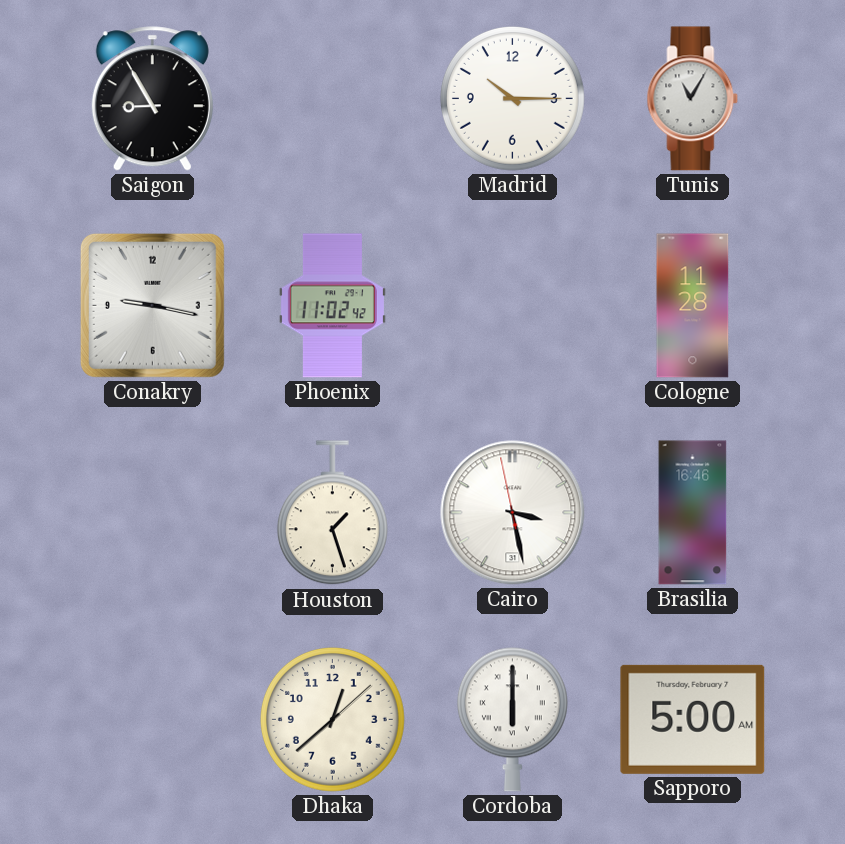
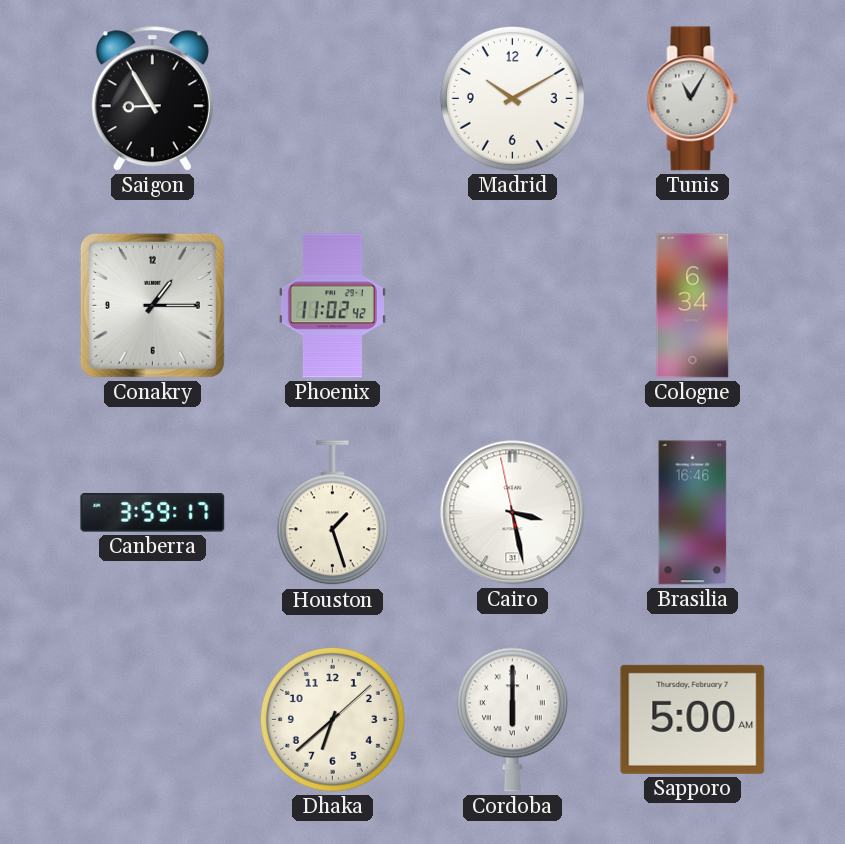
Madrid: 10:15 -> 10:10
Conakry: 9:17 -> 1:15
Cologne: 11:28 -> 6:34
Canberra: none -> 3:59
Dhaka: 12:38 -> 6:38
